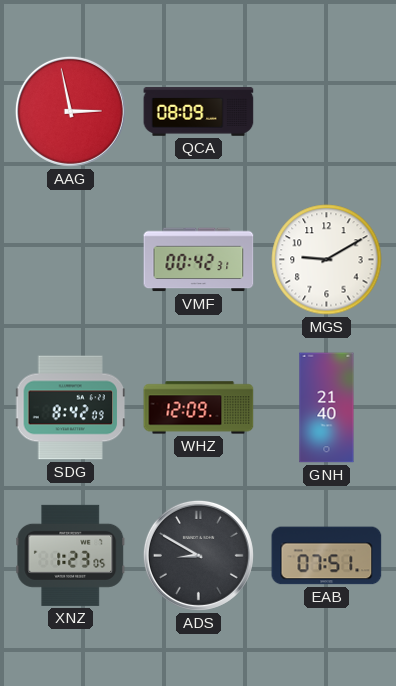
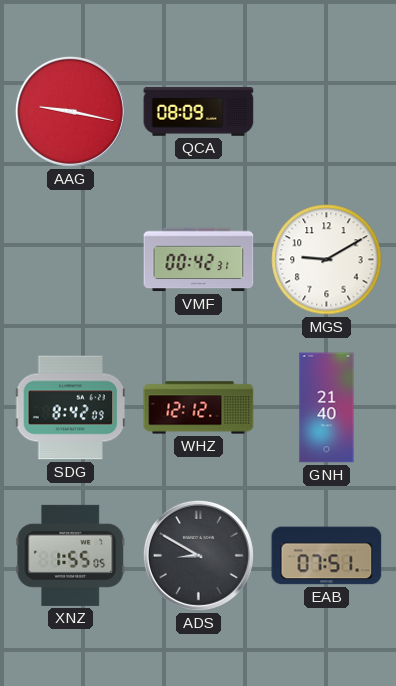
AAG: 2:58 -> 9:17
WHZ: 12:09 -> 12:12
XNZ: 1:23 -> 1:55
